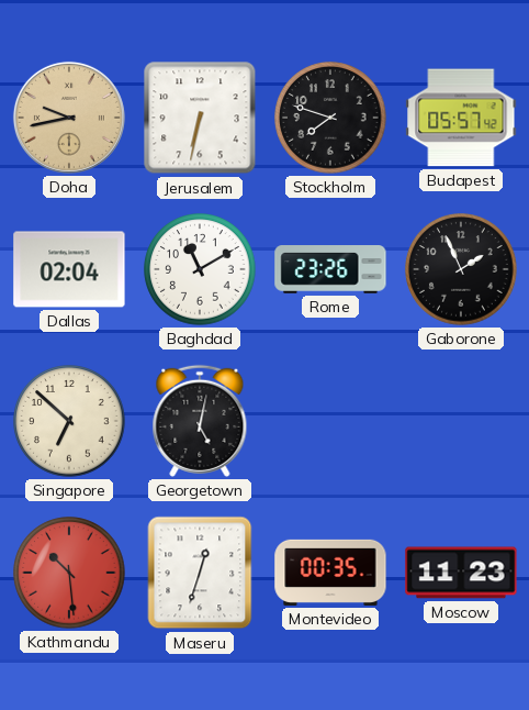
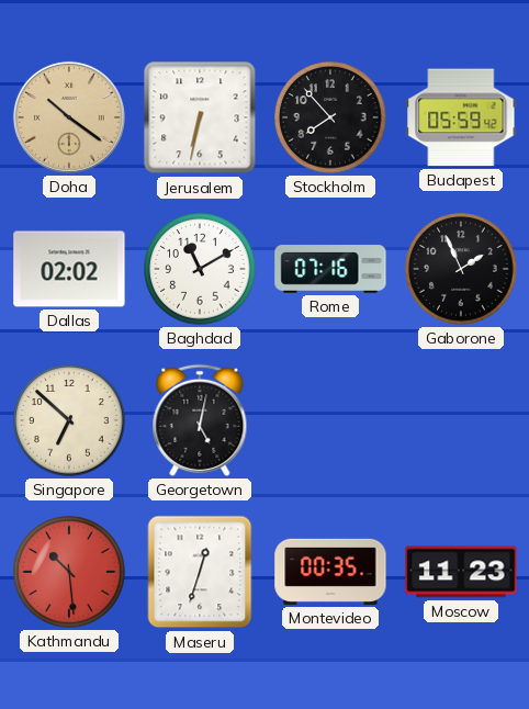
Doha: 9:43 -> 10:21
Stockholm: 7:48 -> 7:53
Budapest: 05:57 -> 05:59
Dallas: 02:04 -> 02:02
Rome: 23:26 -> 07:16
